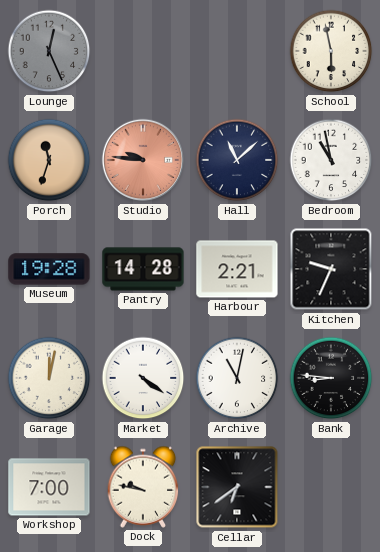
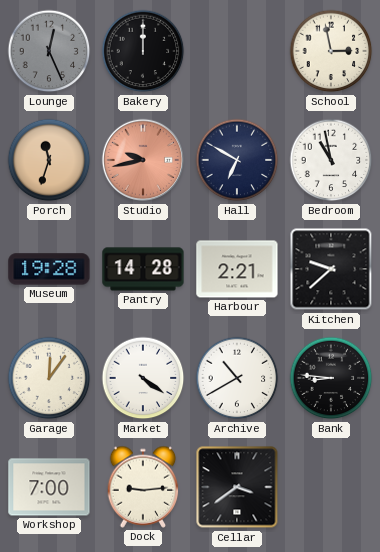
Bakery: none -> 12:00
School: 5:58 -> 2:58
Studio: 9:46 -> 9:43
Hall: 11:08 -> 6:50
Kitchen: 9:34 -> 9:38
Garage: 12:02 -> 12:06
Archive: 11:02 -> 10:40
Dock: 9:47 -> 9:14
Cellar: 6:39 -> 3:39
